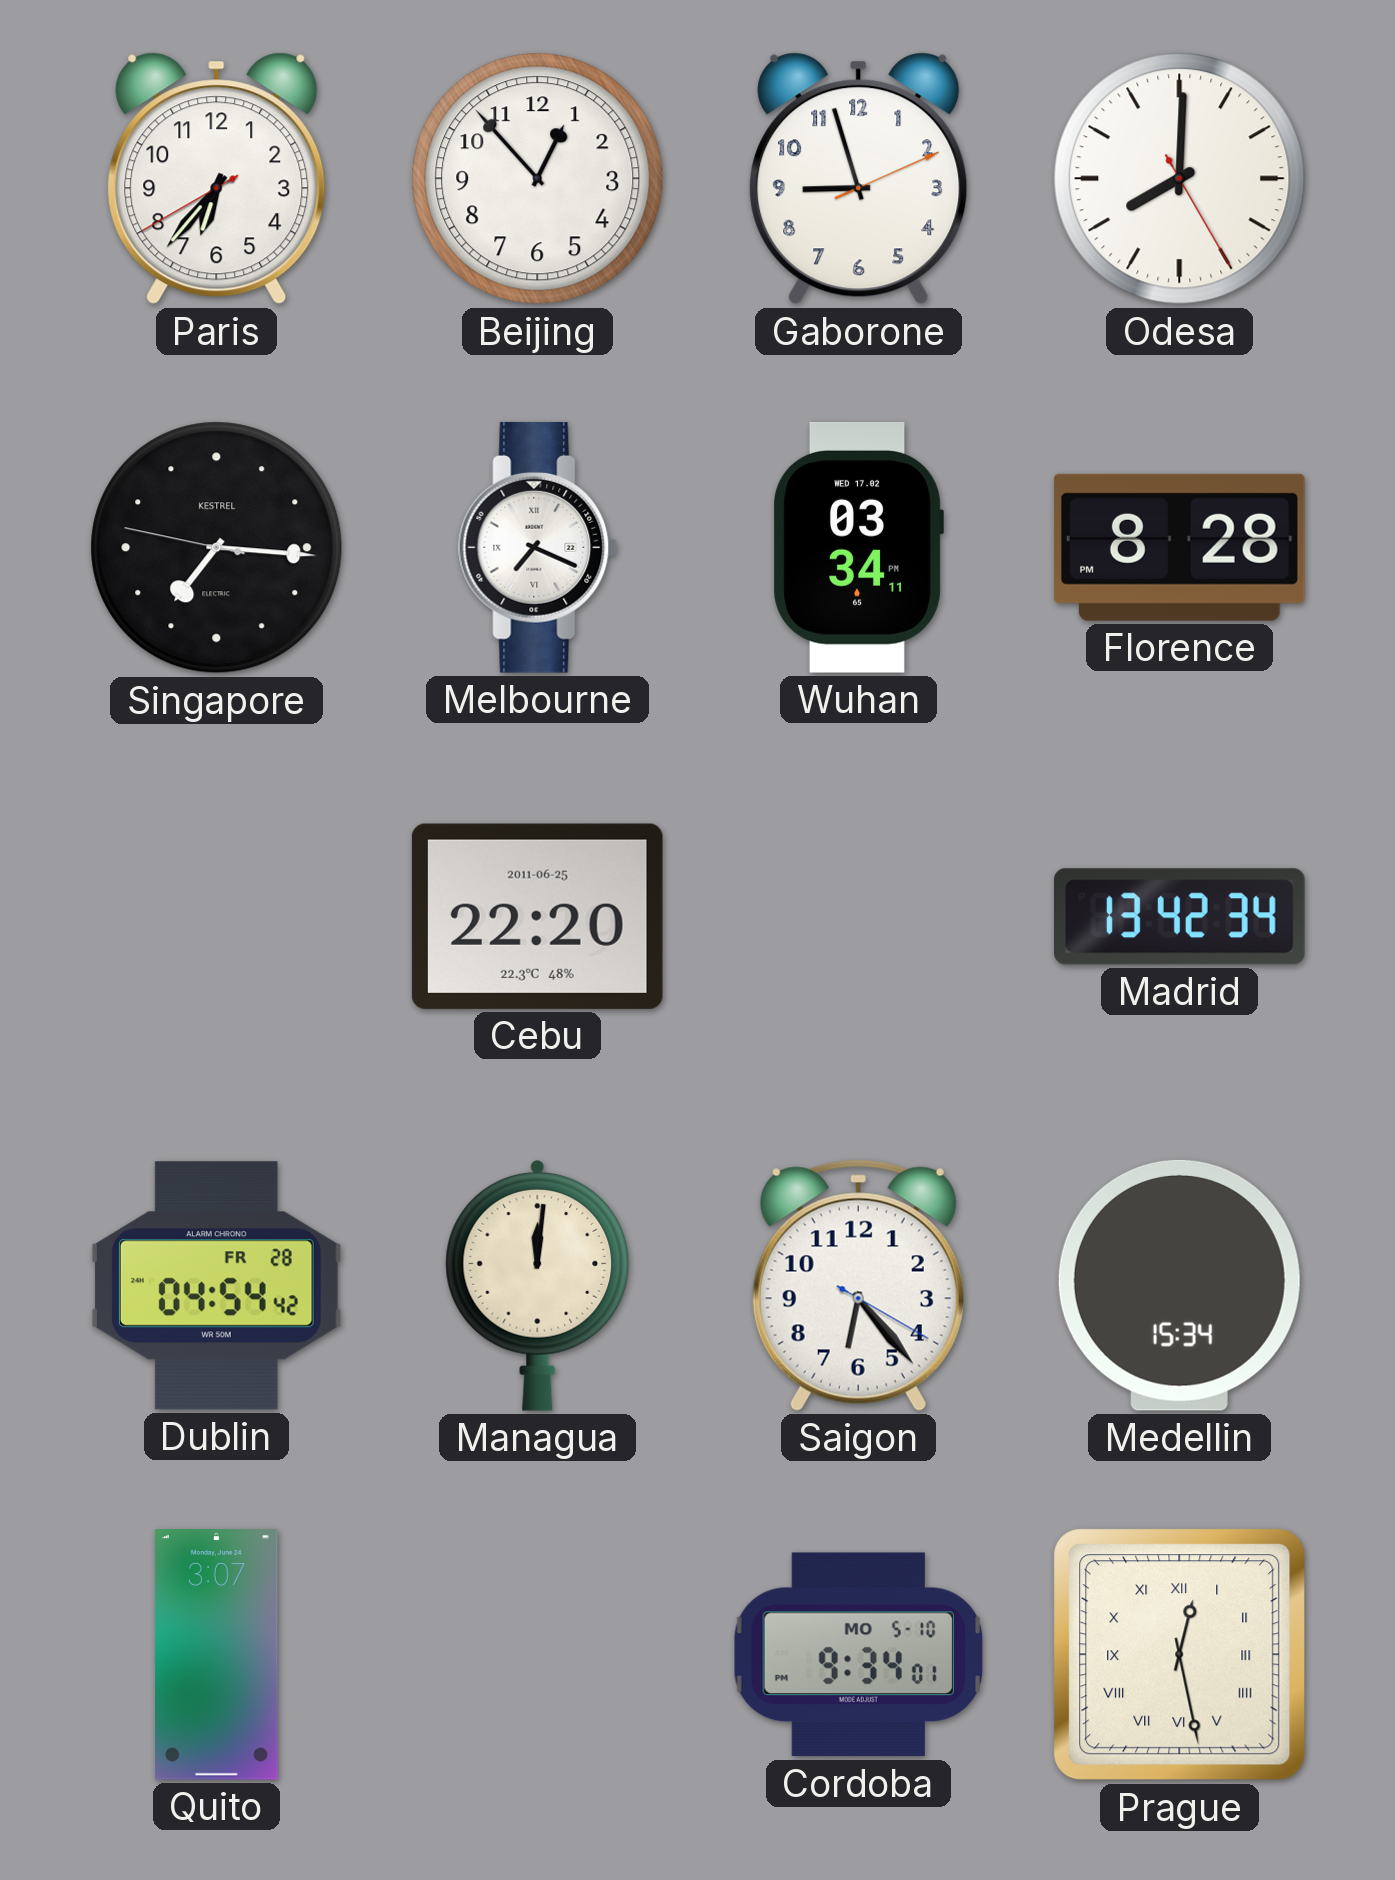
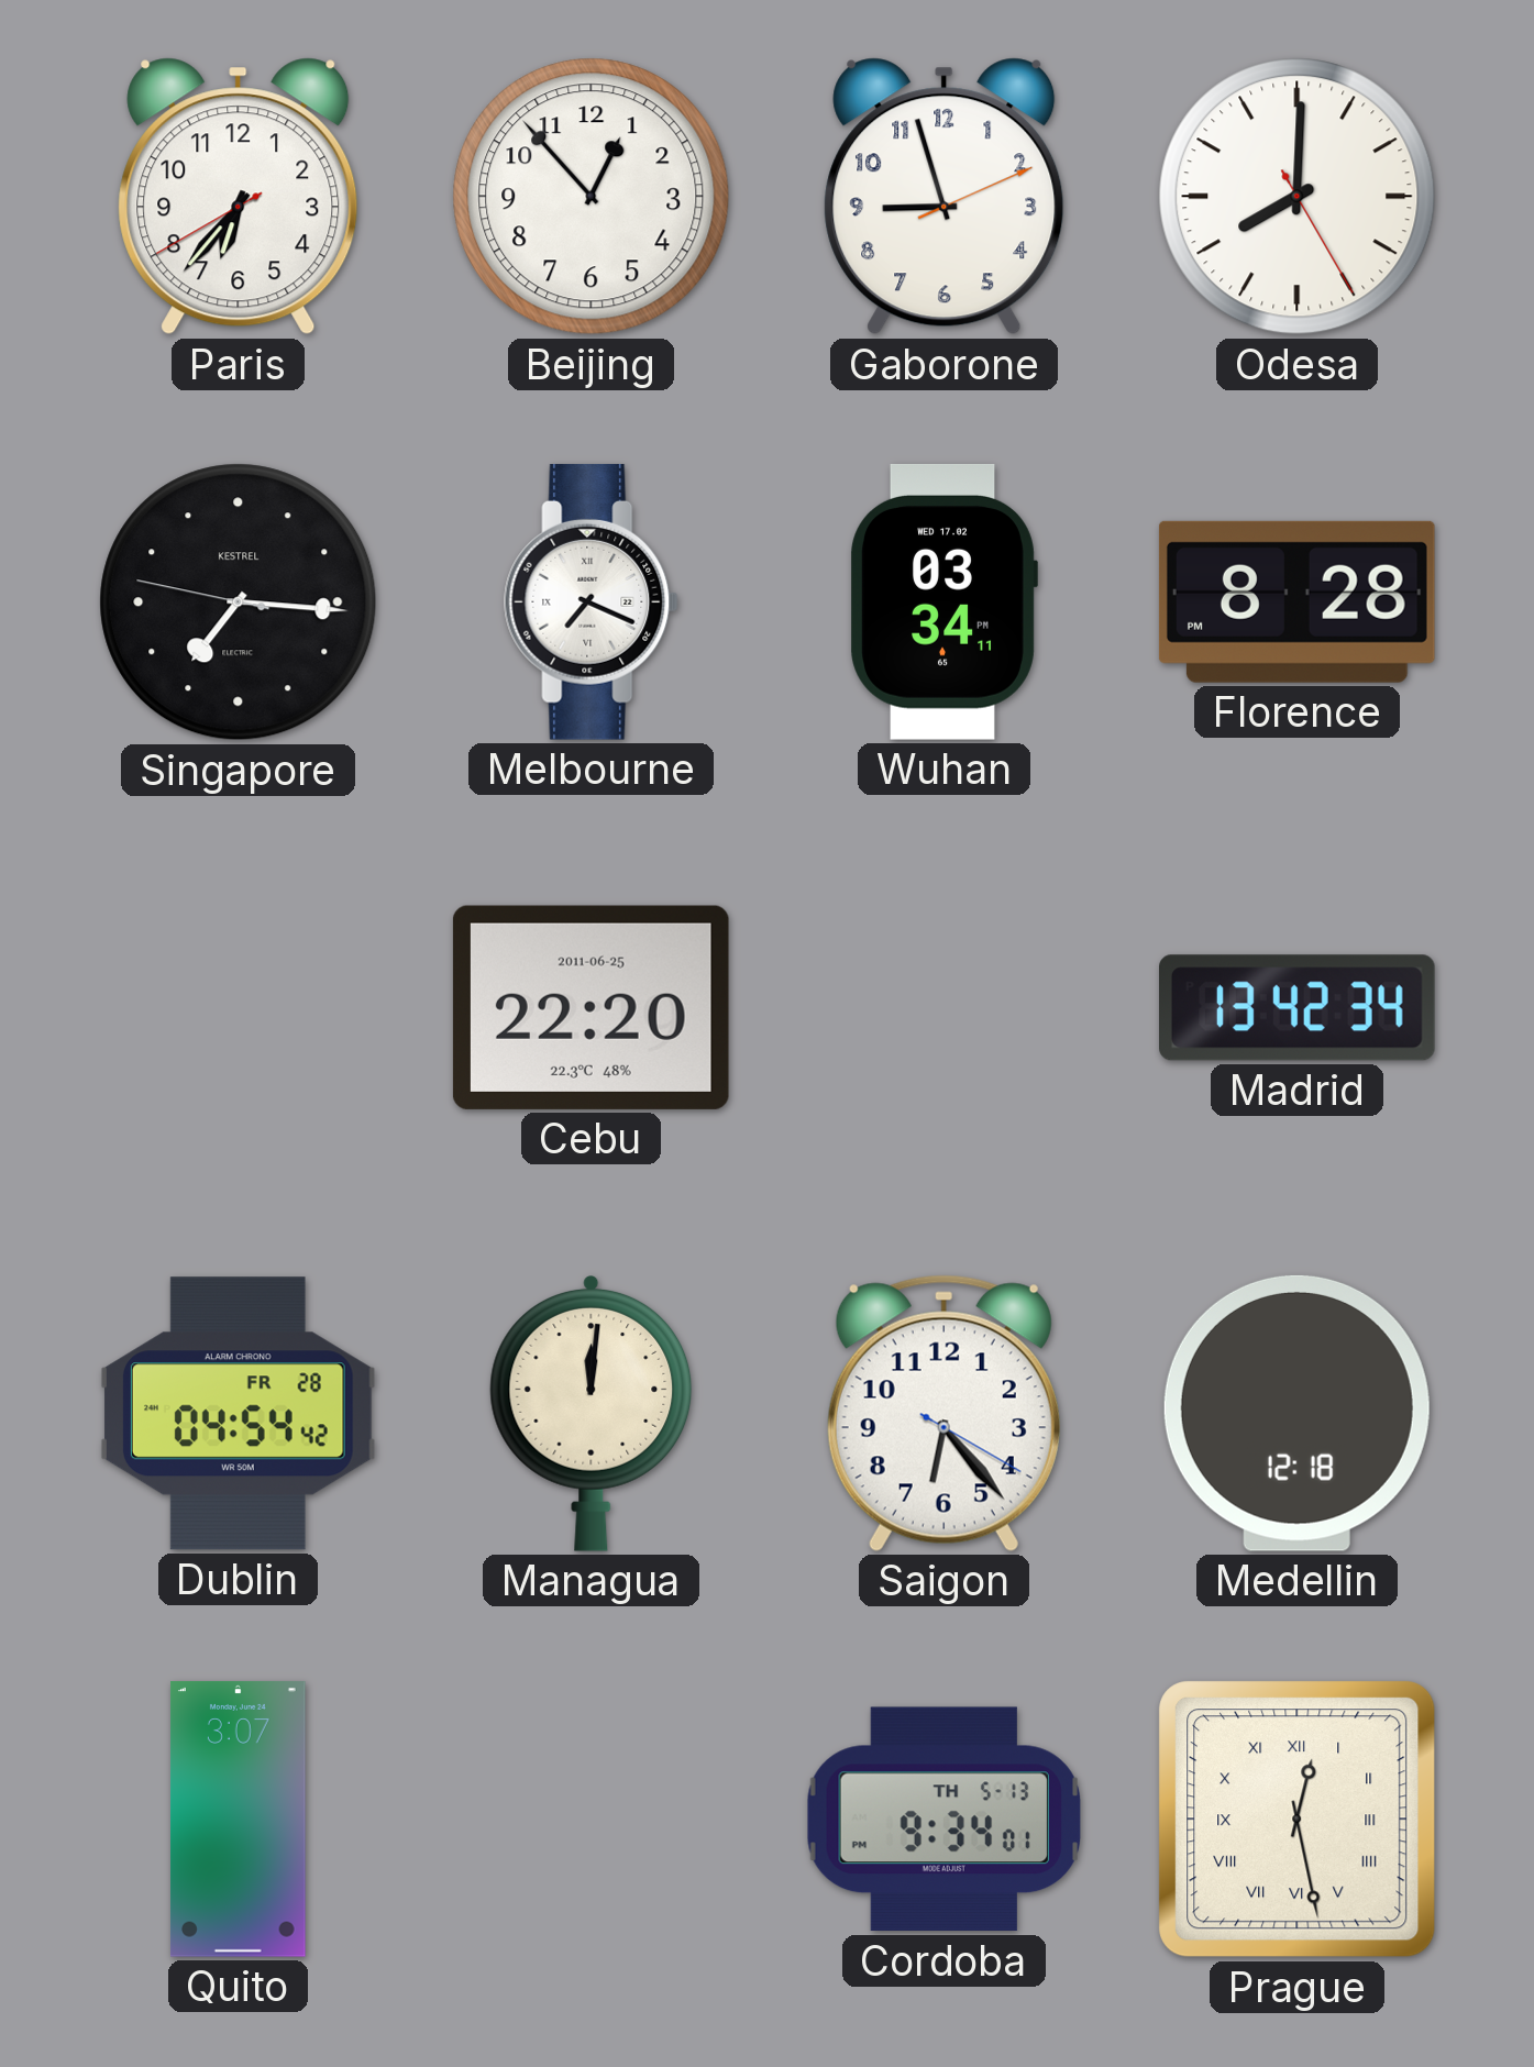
Medellin: 15:34 -> 12:18
Cordoba date: MO 5-10 -> TH 5-13
